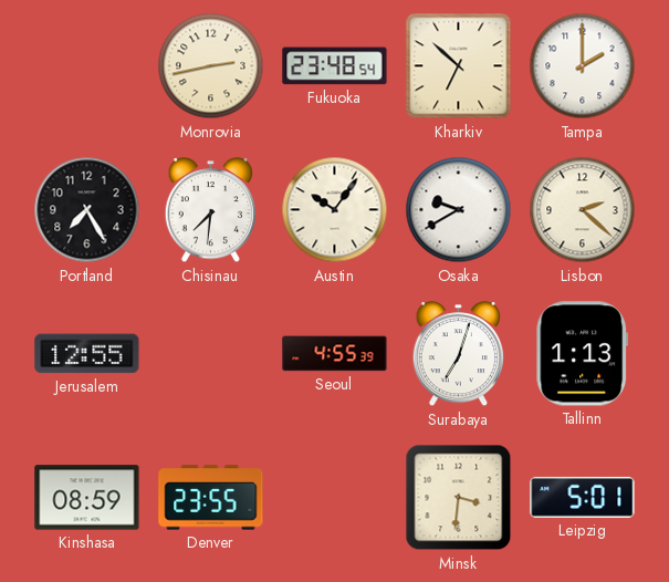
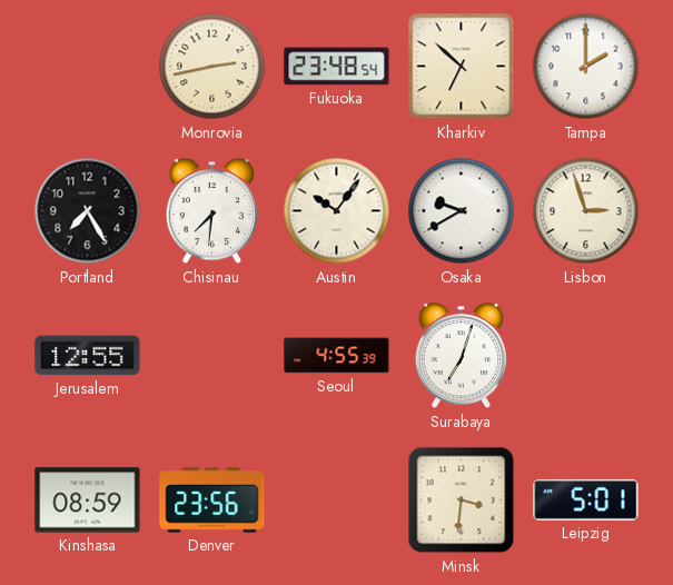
Lisbon: 2:22 -> 2:57
Tallinn: 1:13 -> none
Denver: 23:55 -> 23:56
